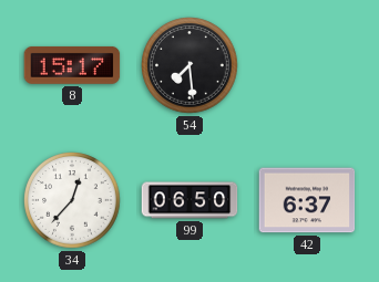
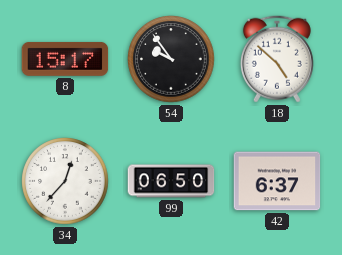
54: 7:29 -> 9:54
18: none -> 4:52
